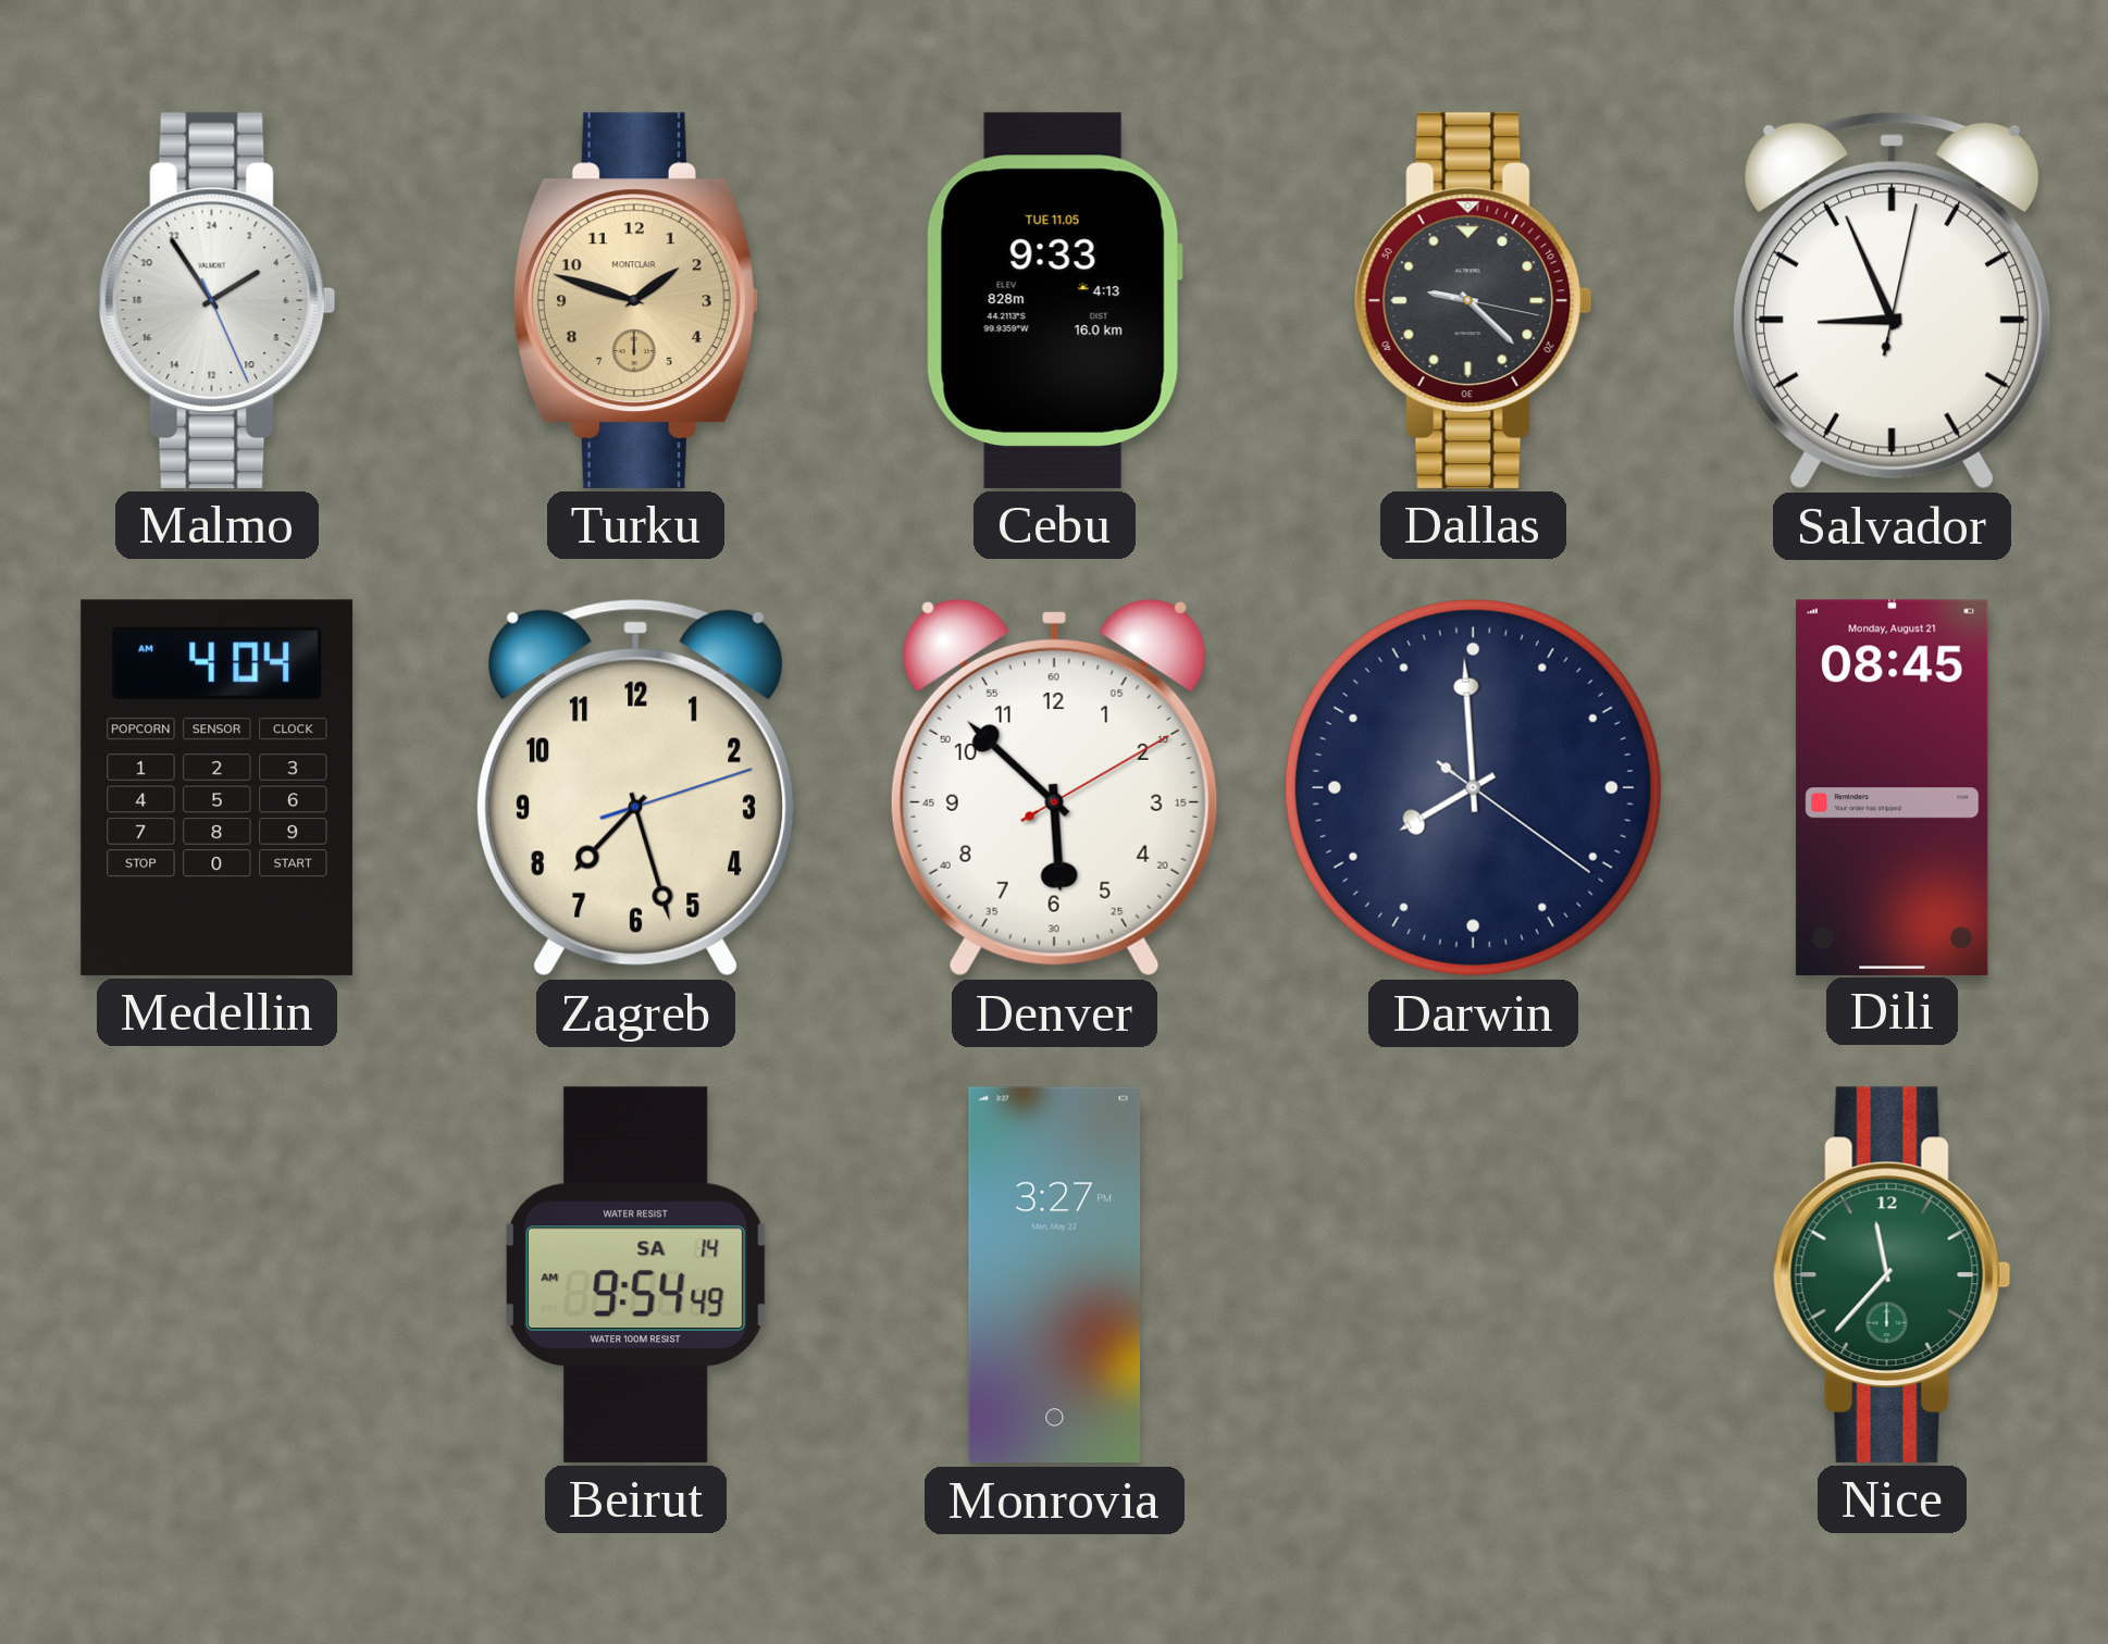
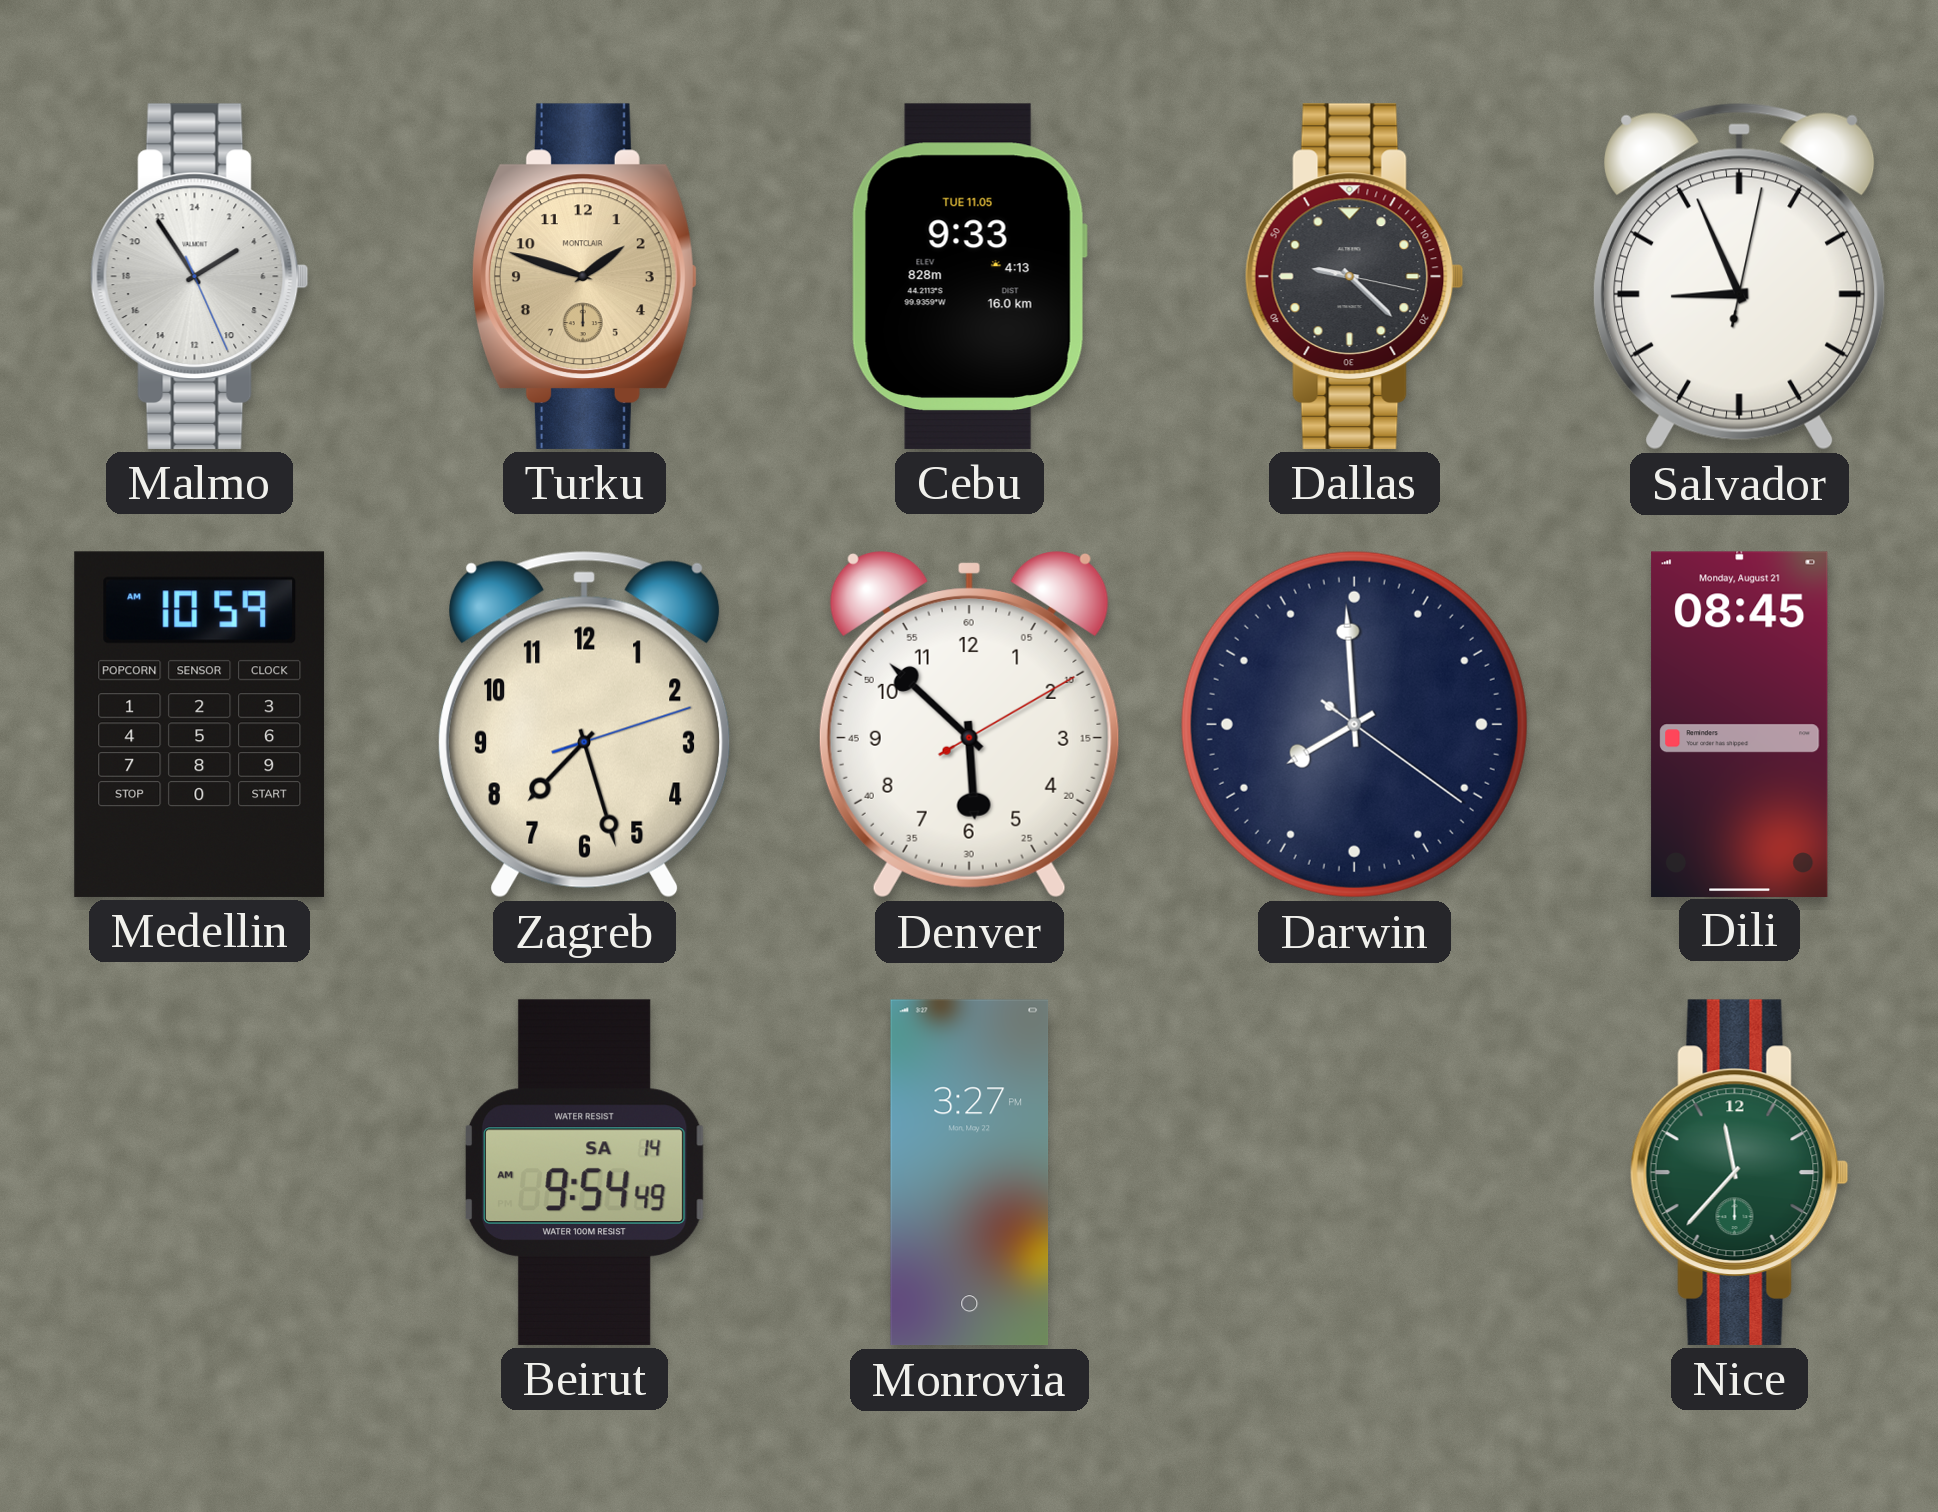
Medellin: 4:04 -> 10:59
